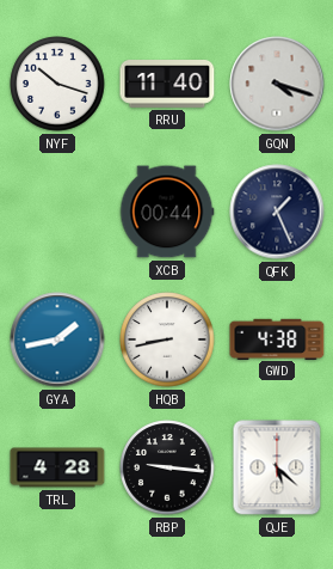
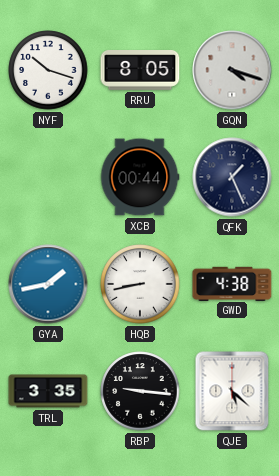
RRU: 11:40 -> 8:05
TRL: 4:28 -> 3:35
